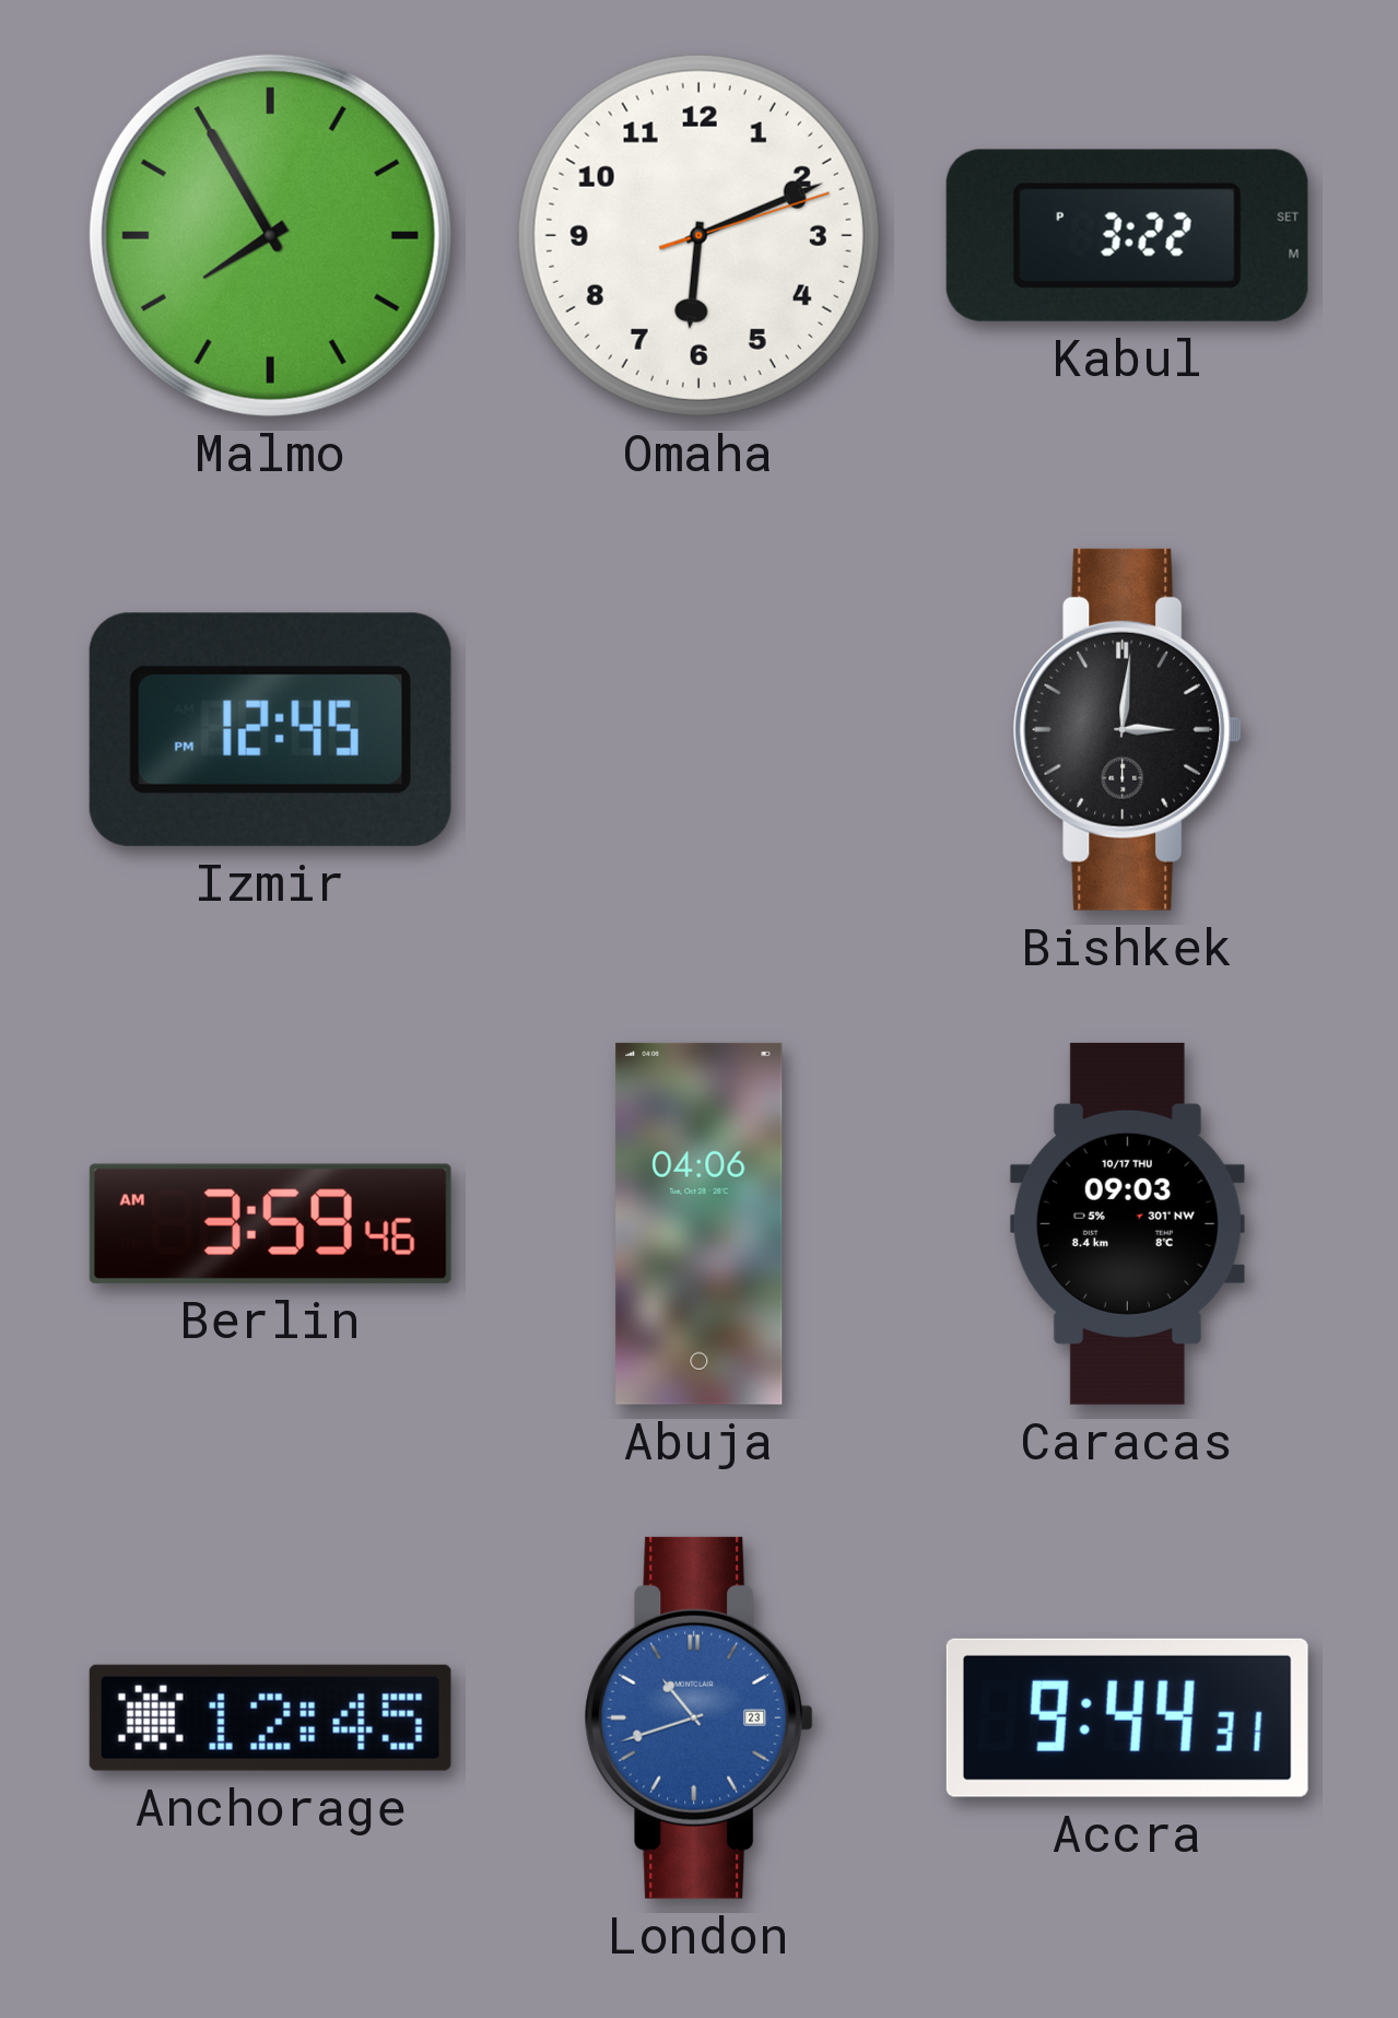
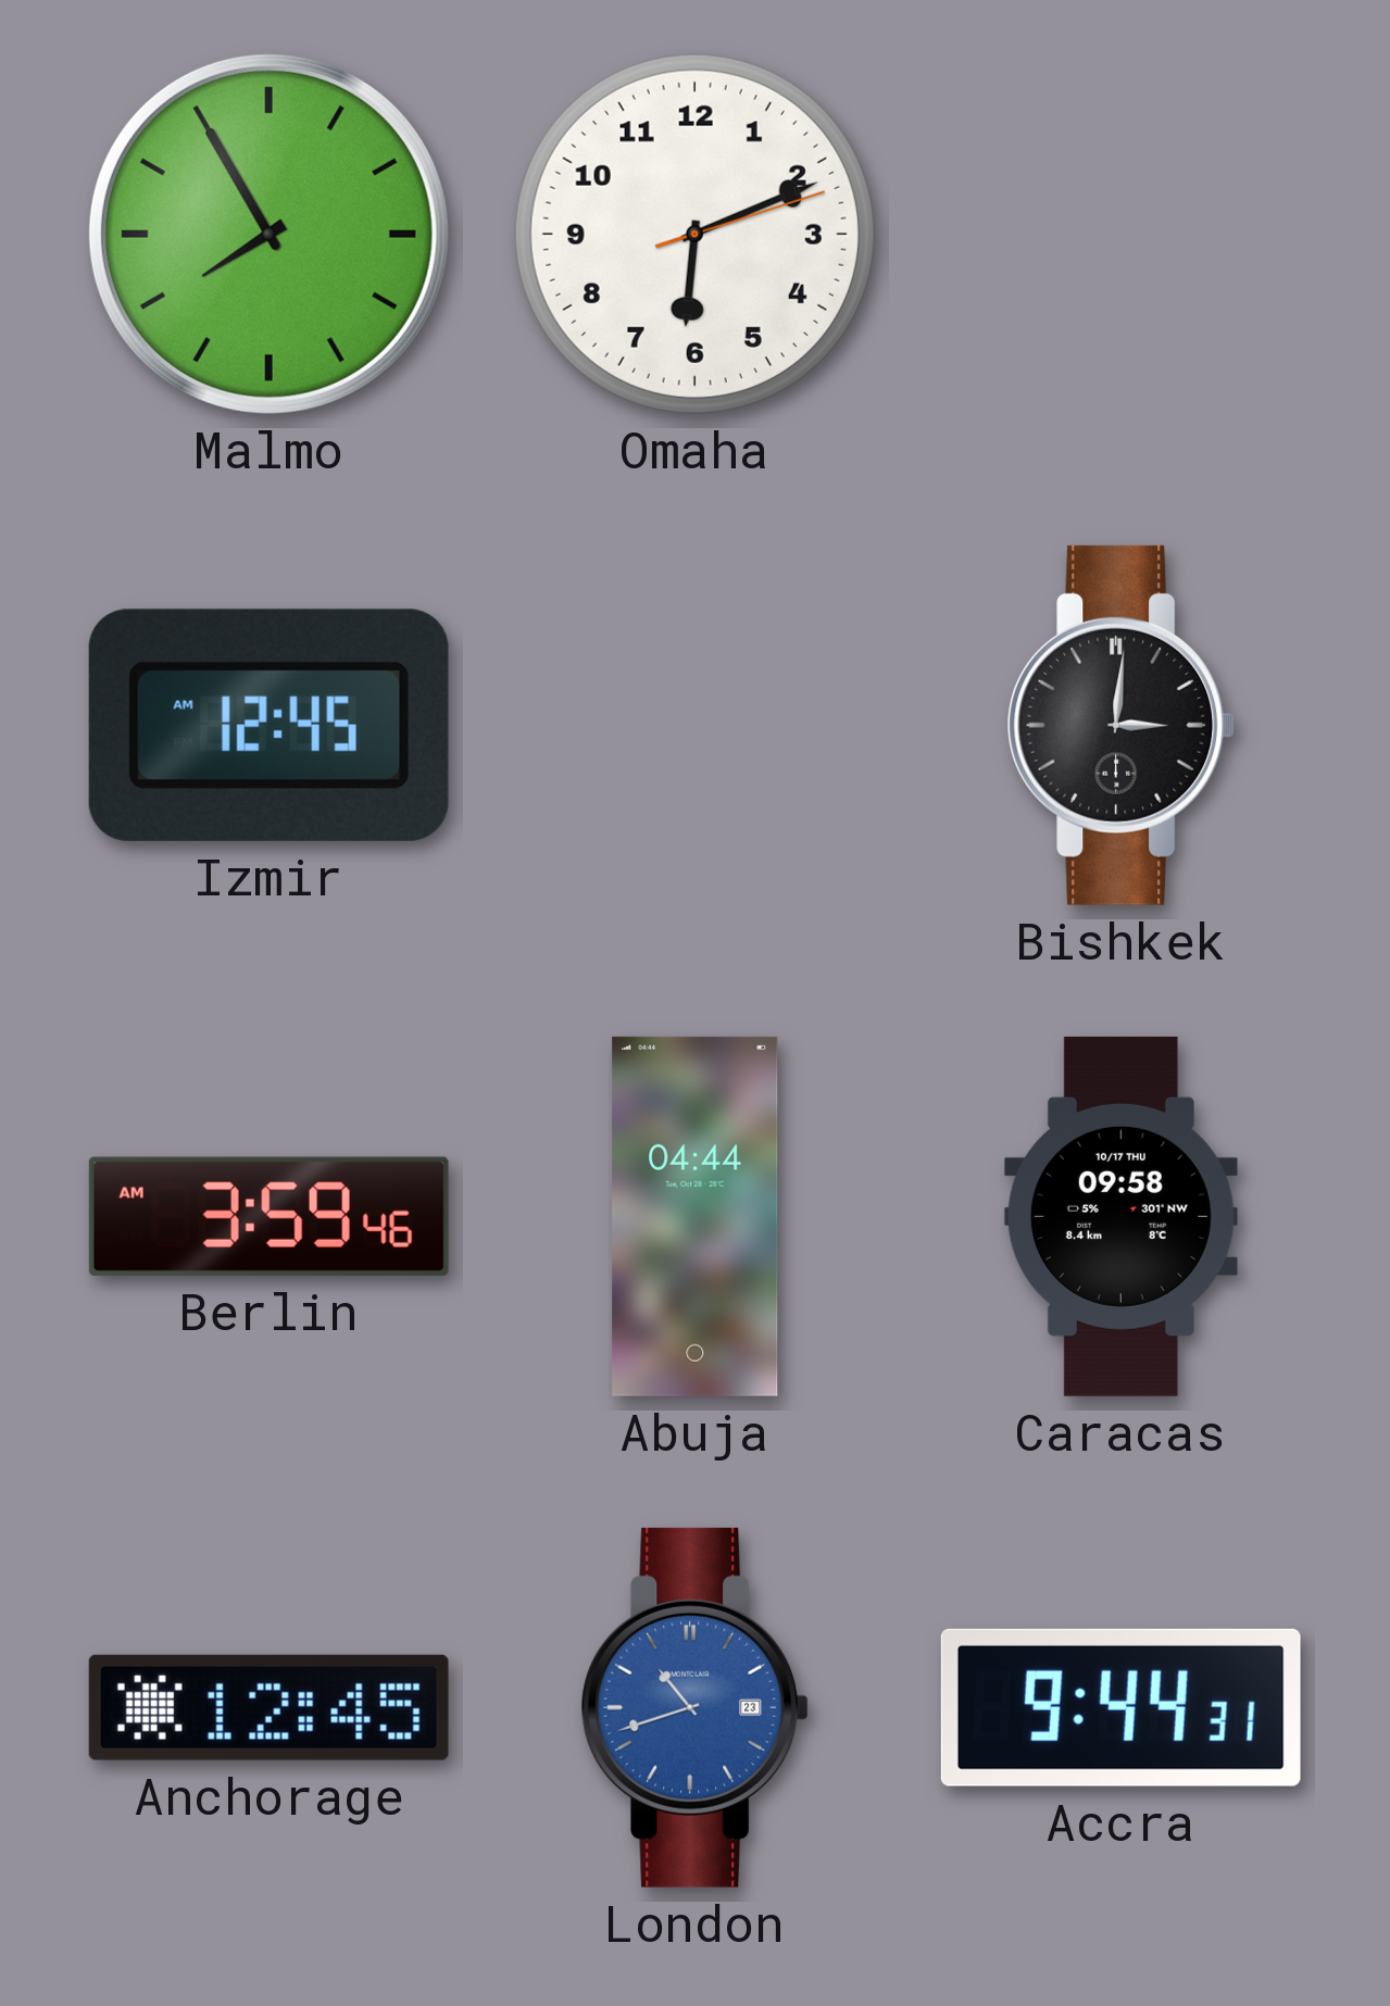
Kabul: 3:22 -> none
Izmir: 12:45 PM -> 12:45 AM
Abuja: 04:06 -> 04:44
Caracas: 09:03 -> 09:58
